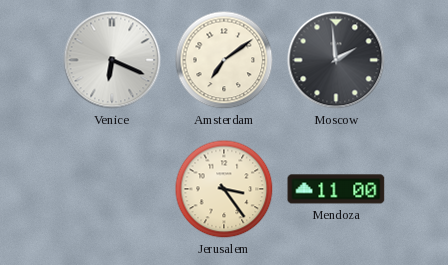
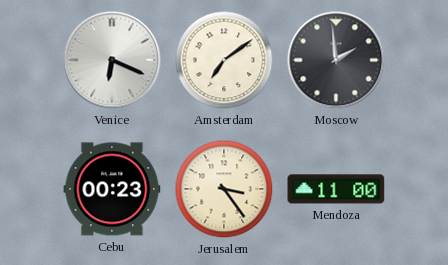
Cebu: none -> 00:23
